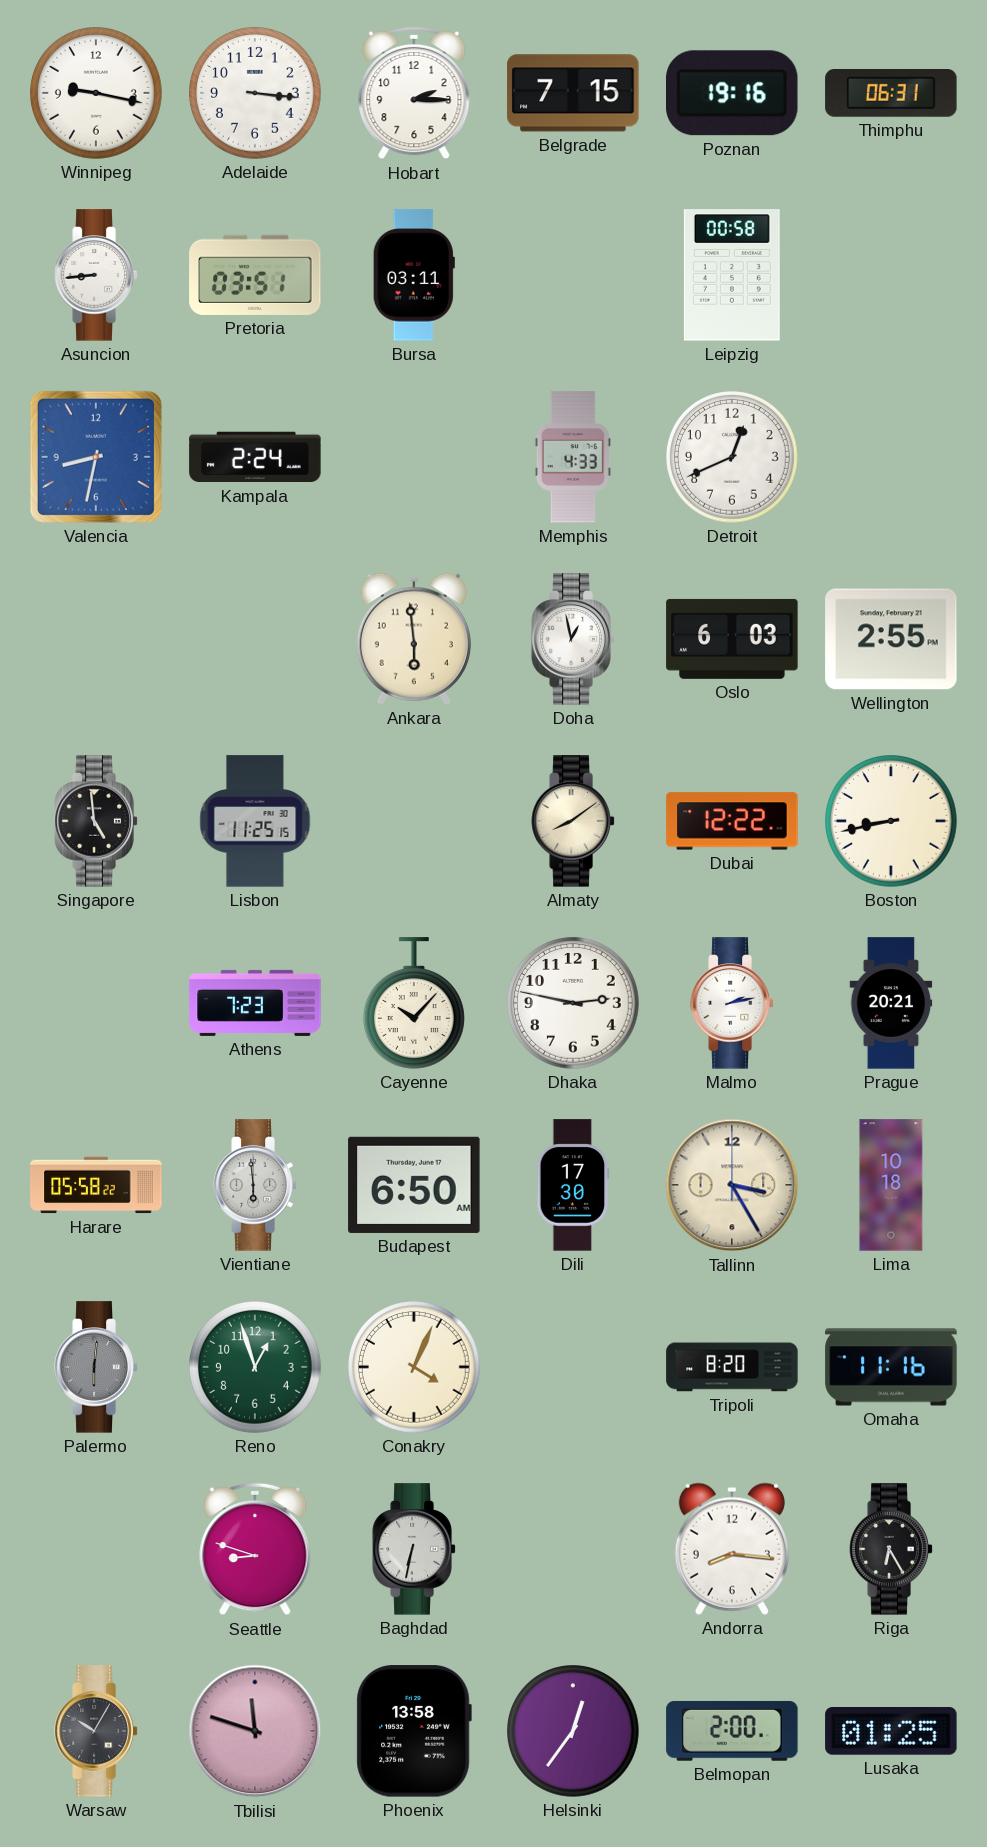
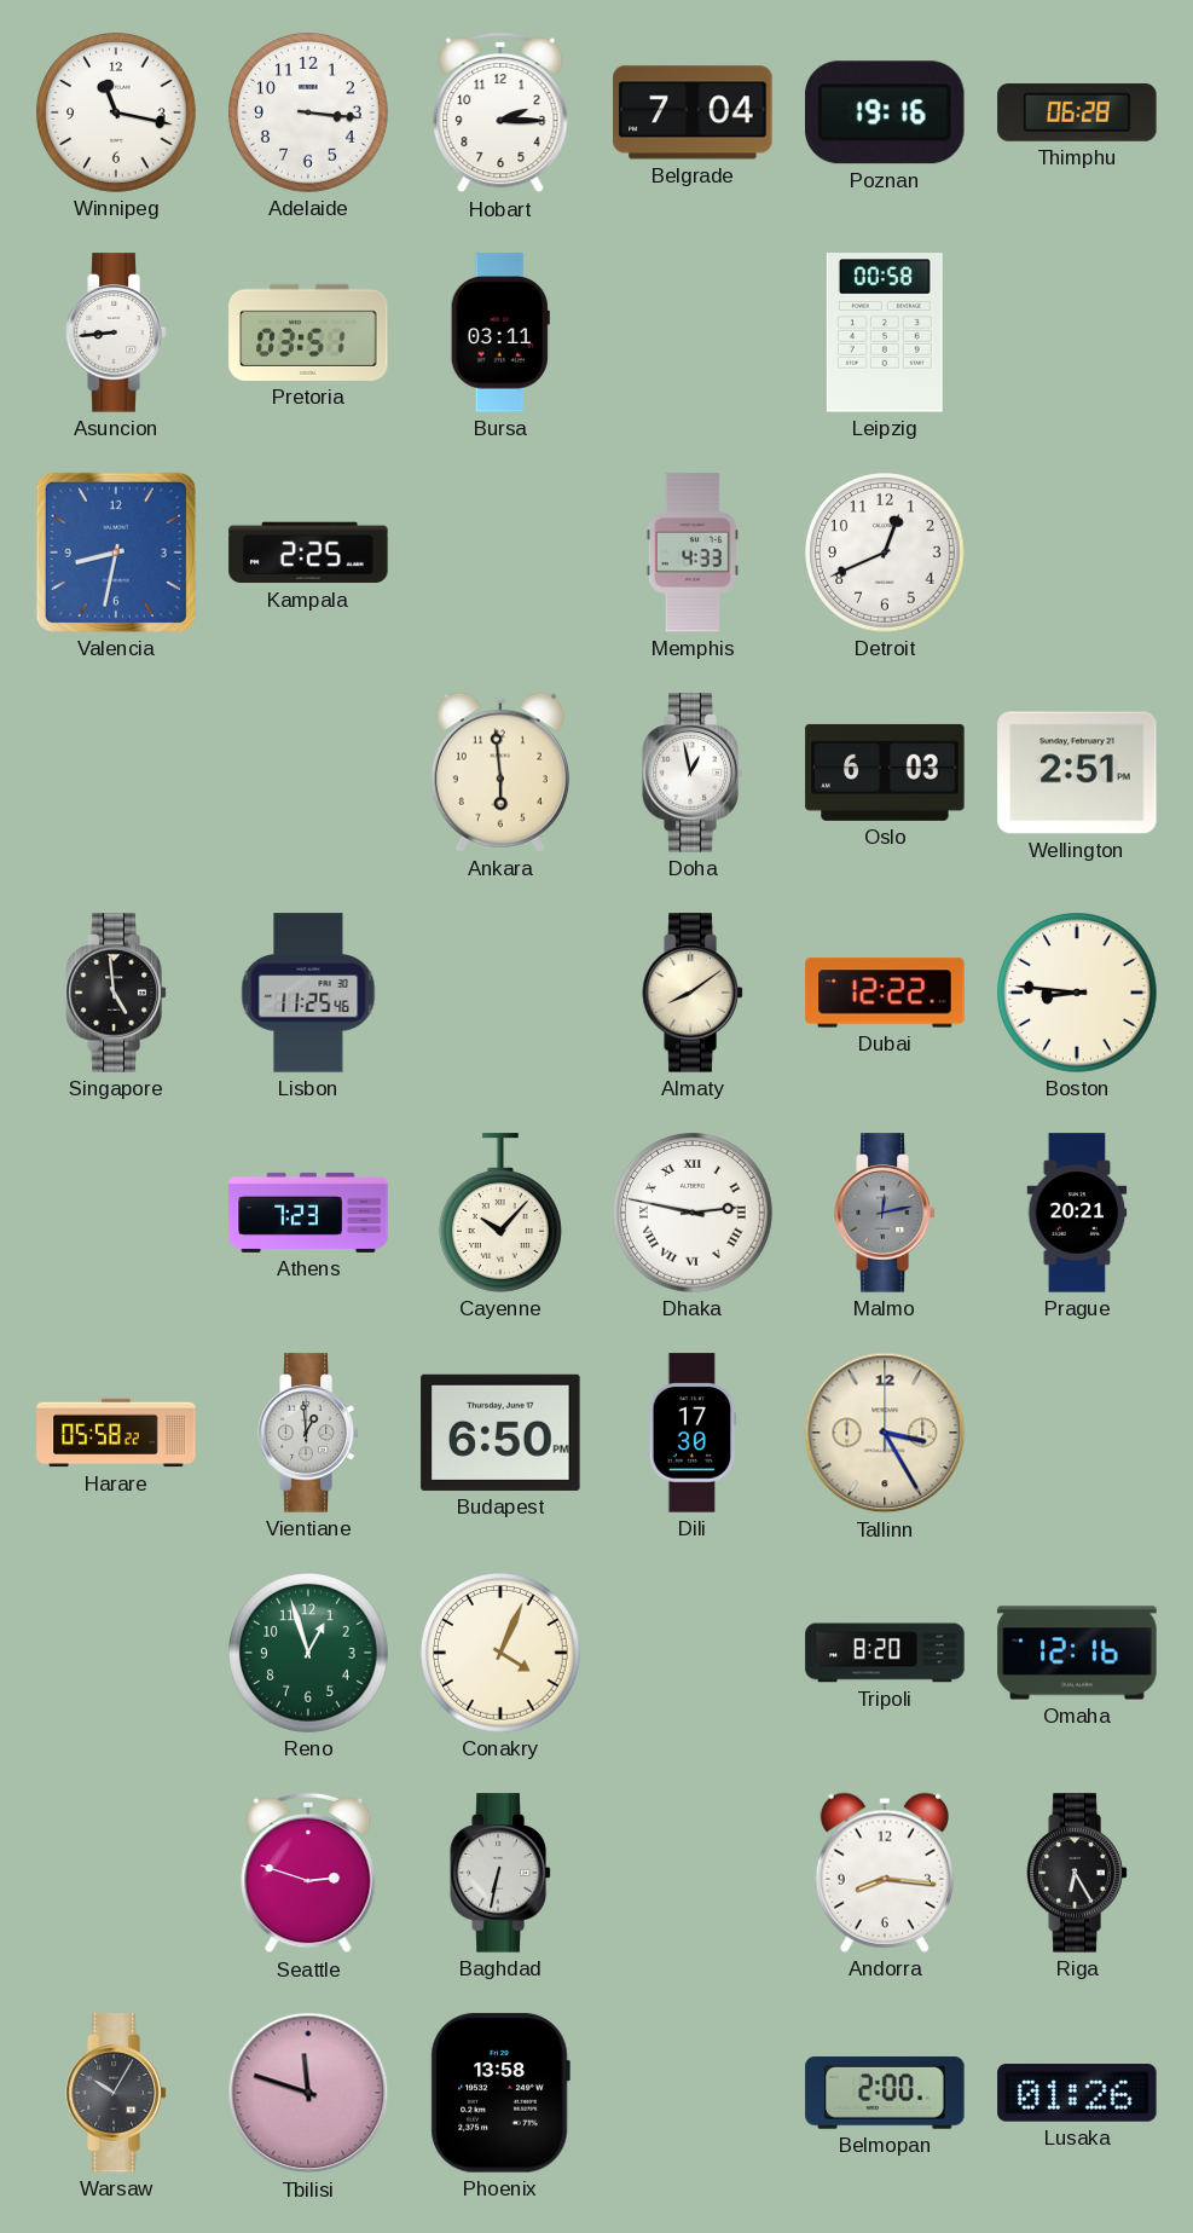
Winnipeg: 9:17 -> 11:17
Belgrade: 7:15 -> 7:04
Thimphu: 06:31 -> 06:28
Kampala: 2:24 -> 2:25
Wellington: 2:55 -> 2:51
Lisbon: 11:25:15 -> 11:25:46
Boston: 8:43 -> 8:46
Dhaka numerals: Arabic -> Roman
Malmo: 2:13 -> 12:13
Malmo dial: white -> grey
Vientiane: 5:59 -> 12:59
Budapest: 6:50 AM -> 6:50 PM
Lima: 10:18 -> none
Palermo: 6:01 -> none
Omaha: 11:16 -> 12:16
Seattle: 8:48 -> 2:48
Helsinki: 12:36 -> none
Lusaka: 01:25 -> 01:26
